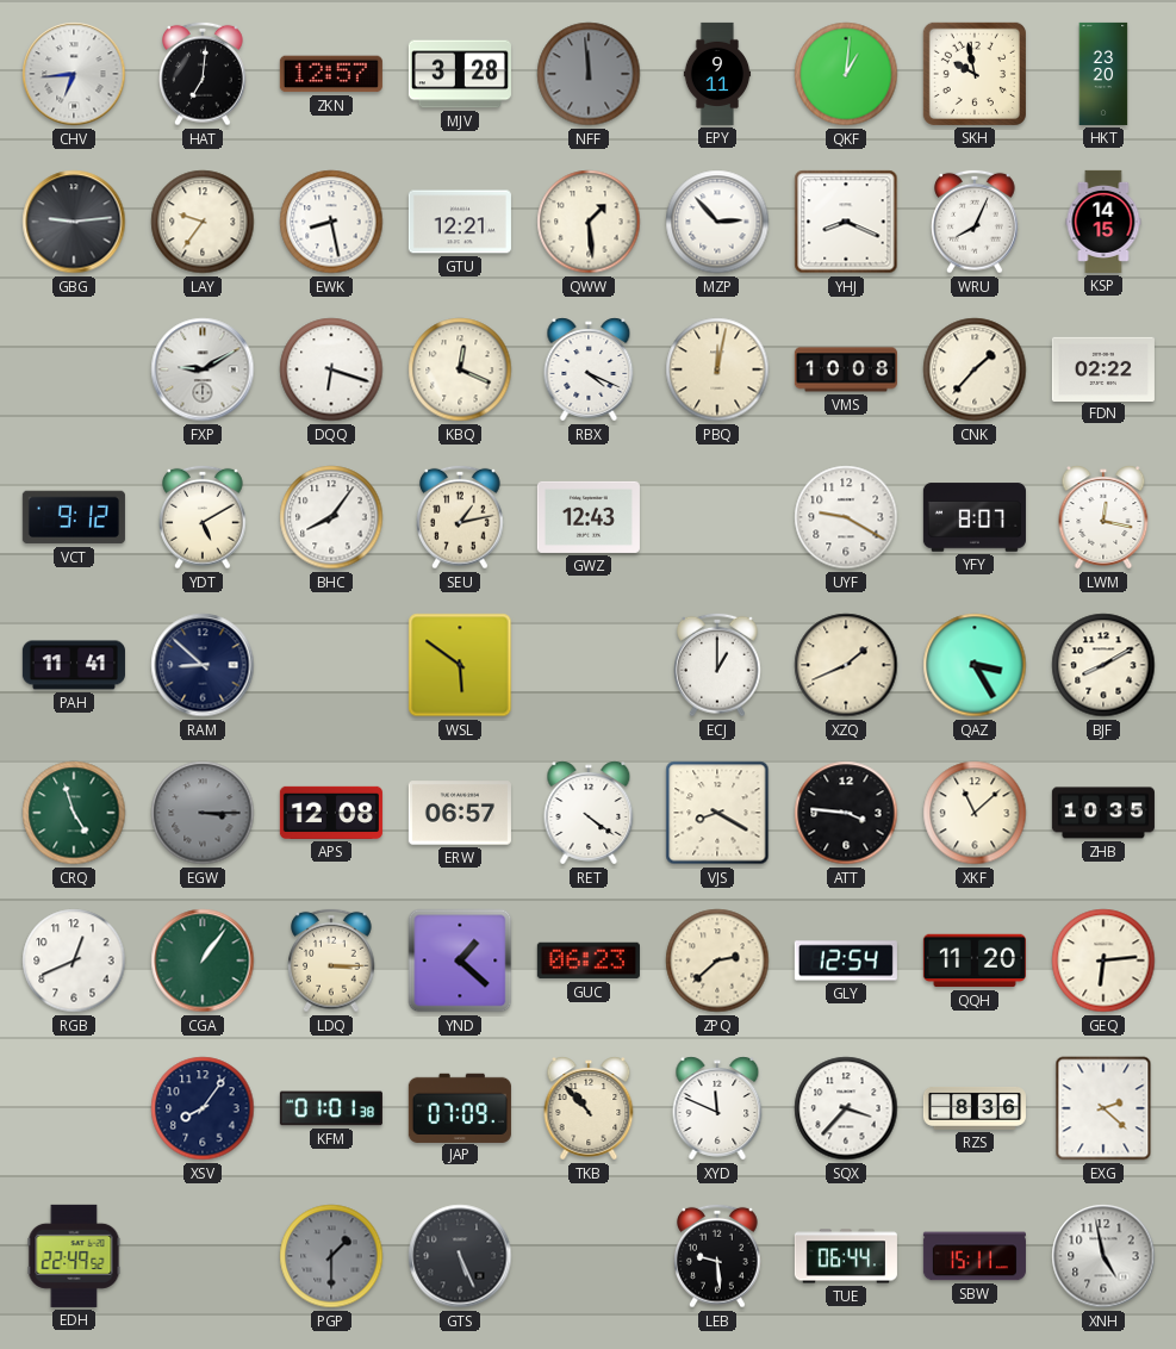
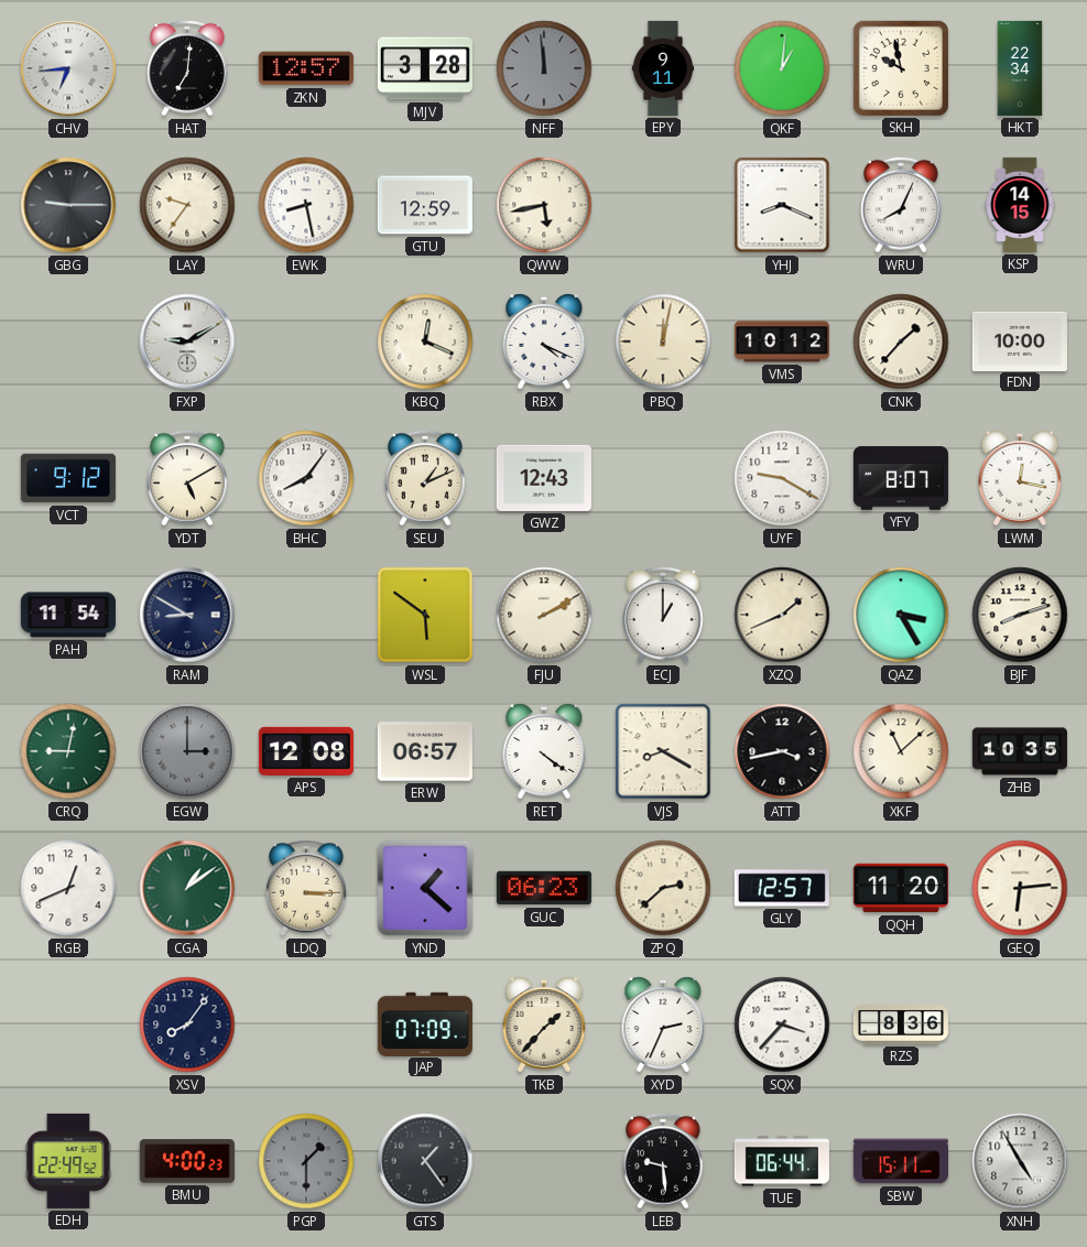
HKT: 23:20 -> 22:34
GBG: 9:14 -> 9:15
GTU: 12:21 -> 12:59
QWW: 1:29 -> 5:43
MZP: 2:53 -> none
DQQ: 6:18 -> none
VMS: 10:08 -> 10:12
FDN: 02:22 -> 10:00
SEU: 1:13 -> 1:11
PAH: 11:41 -> 11:54
RAM: 8:52 -> 8:50
FJU: none -> 2:10
BJF: 8:10 -> 8:12
CRQ: 4:57 -> 9:02
EGW: 3:15 -> 3:00
ATT: 3:46 -> 3:43
CGA: 1:06 -> 1:09
GLY: 12:54 -> 12:57
KFM: 01:01 -> none
TKB: 10:53 -> 1:37
XYD: 11:49 -> 2:34
EXG: 2:22 -> none
BMU: none -> 4:00
GTS: 5:26 -> 1:24
XNH: 4:58 -> 4:55
